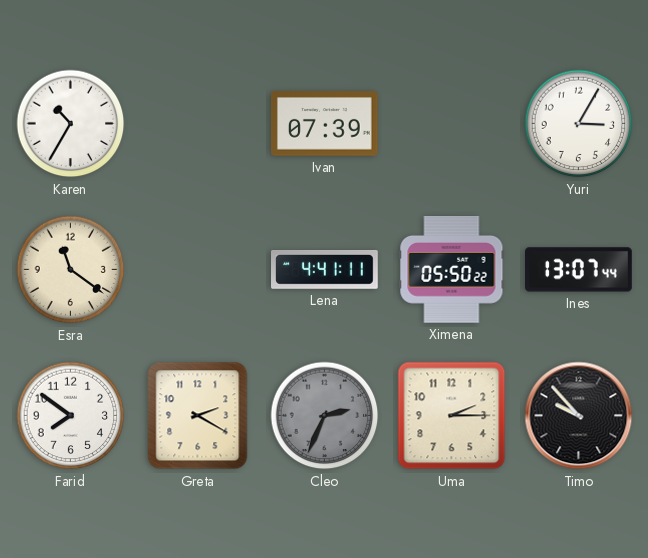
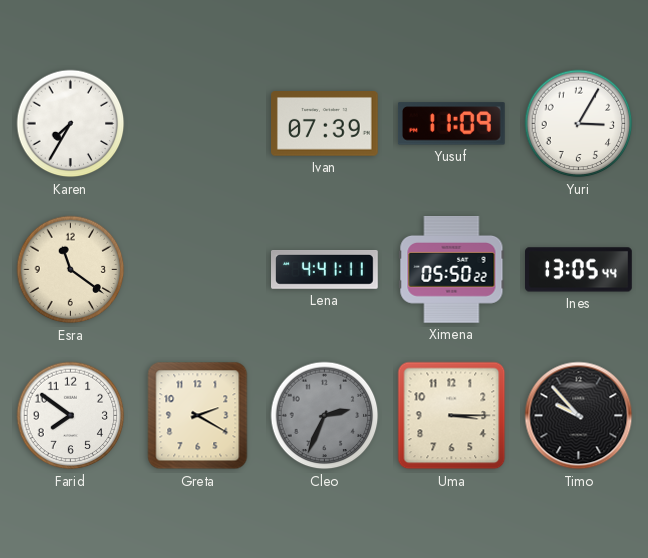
Karen: 10:35 -> 7:35
Yusuf: none -> 11:09
Ines: 13:07 -> 13:05
Uma: 2:15 -> 3:15
